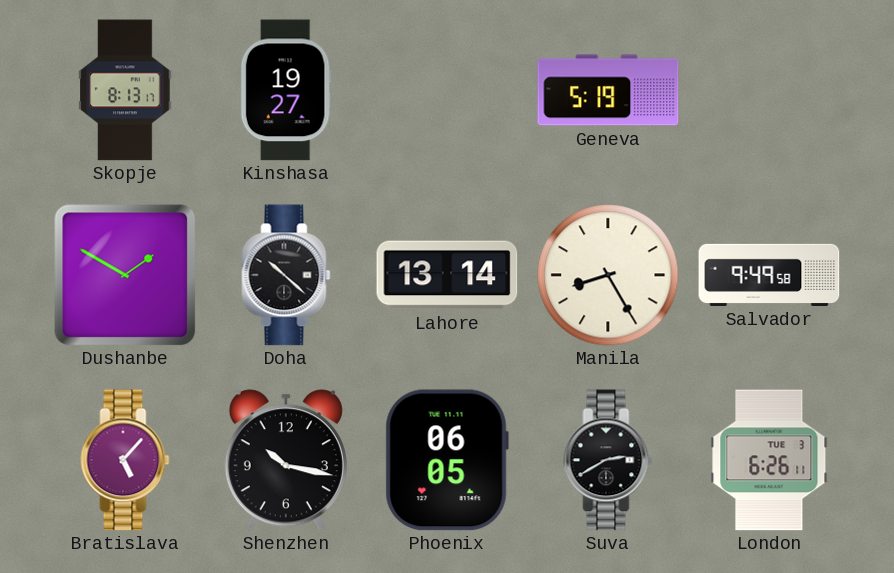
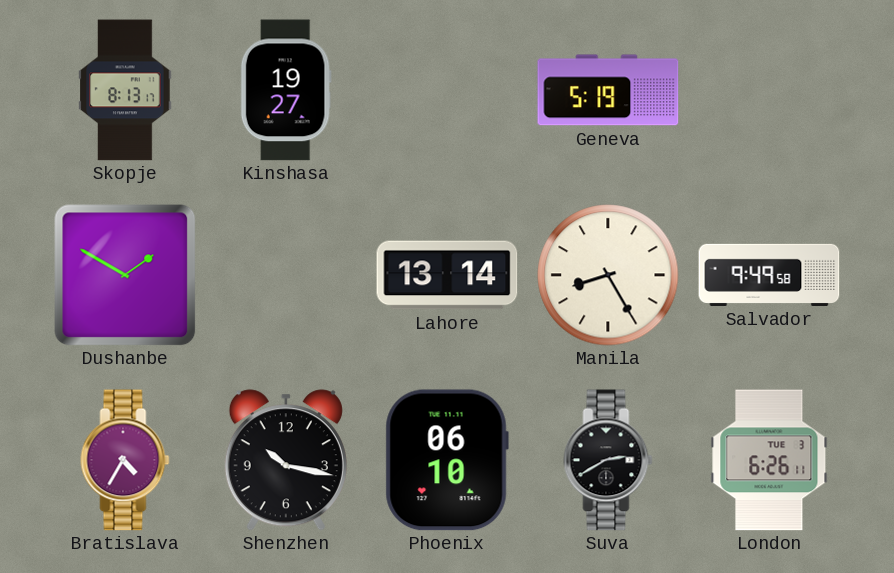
Doha: 10:22 -> none
Bratislava: 5:07 -> 4:35
Phoenix: 06:05 -> 06:10
